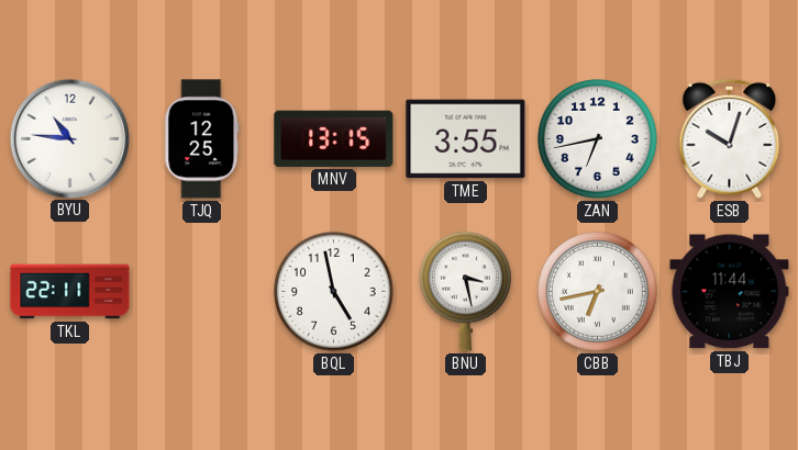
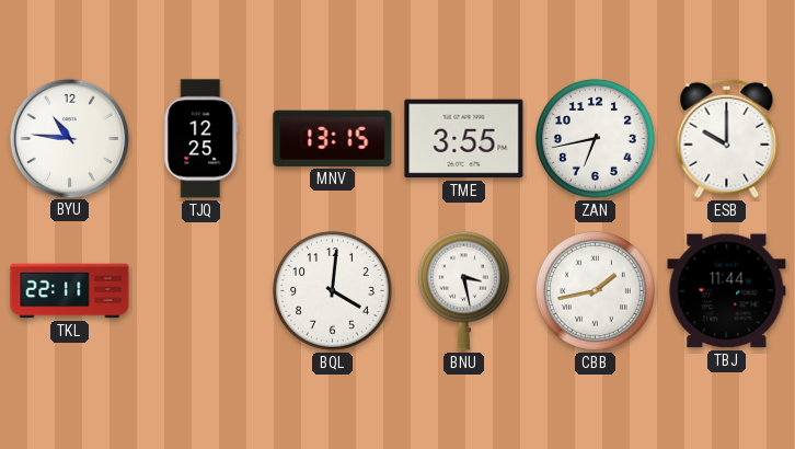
ESB: 10:03 -> 10:00
BQL: 4:58 -> 4:01
CBB: 6:43 -> 1:43
